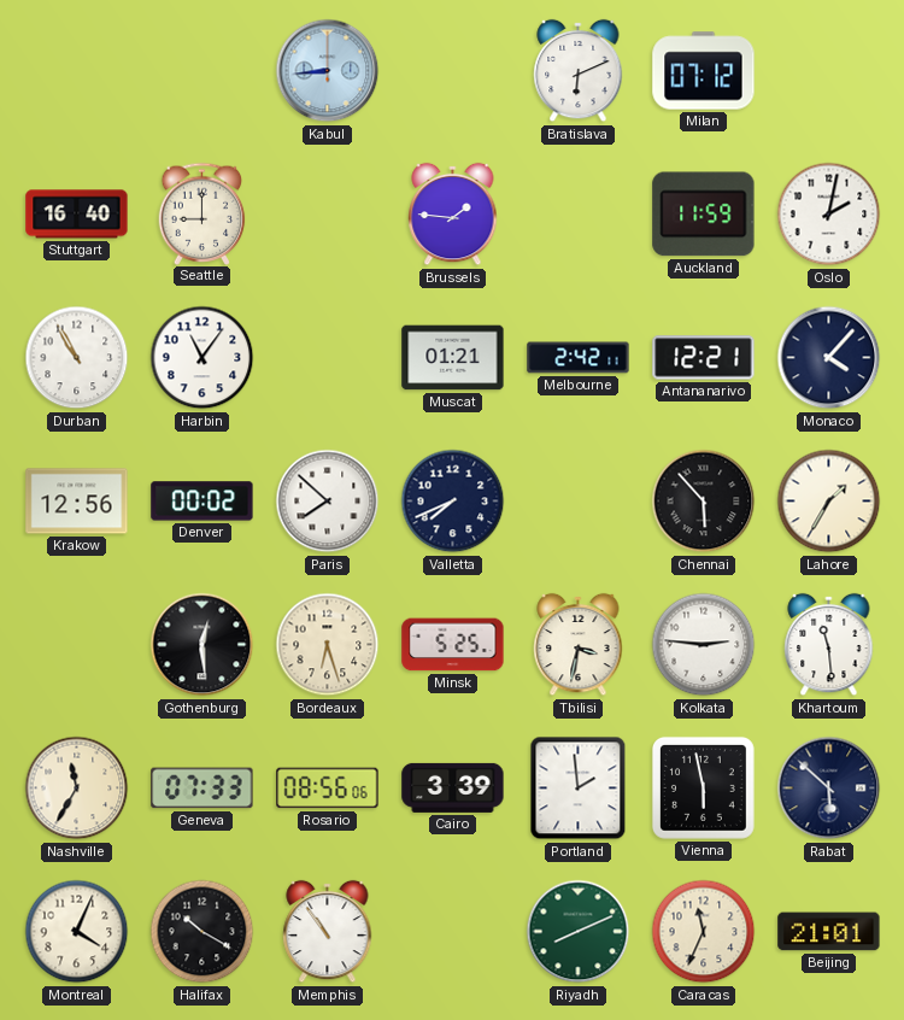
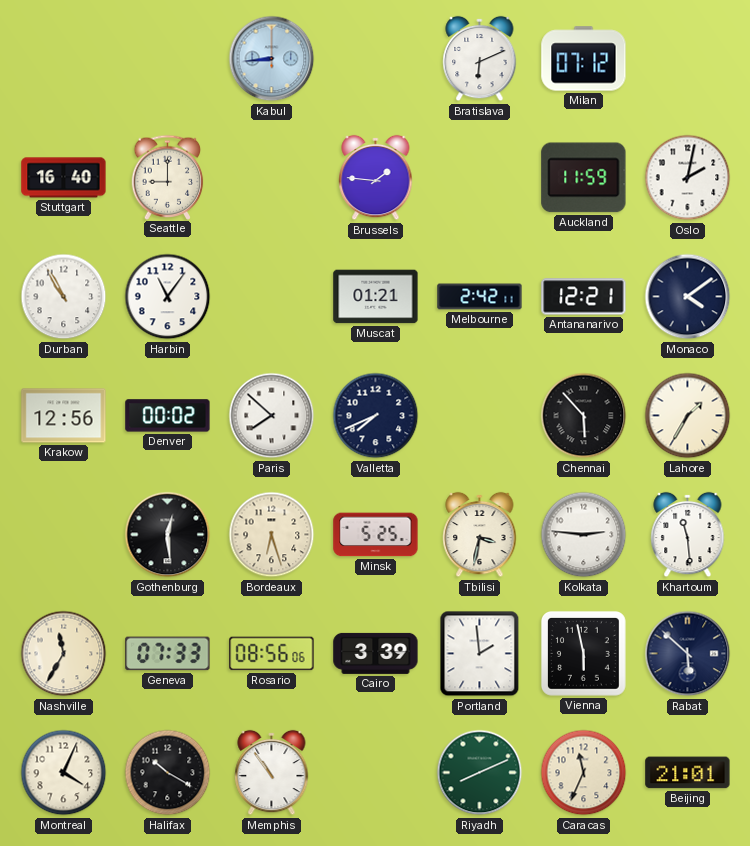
Monaco: 4:07 -> 4:09
